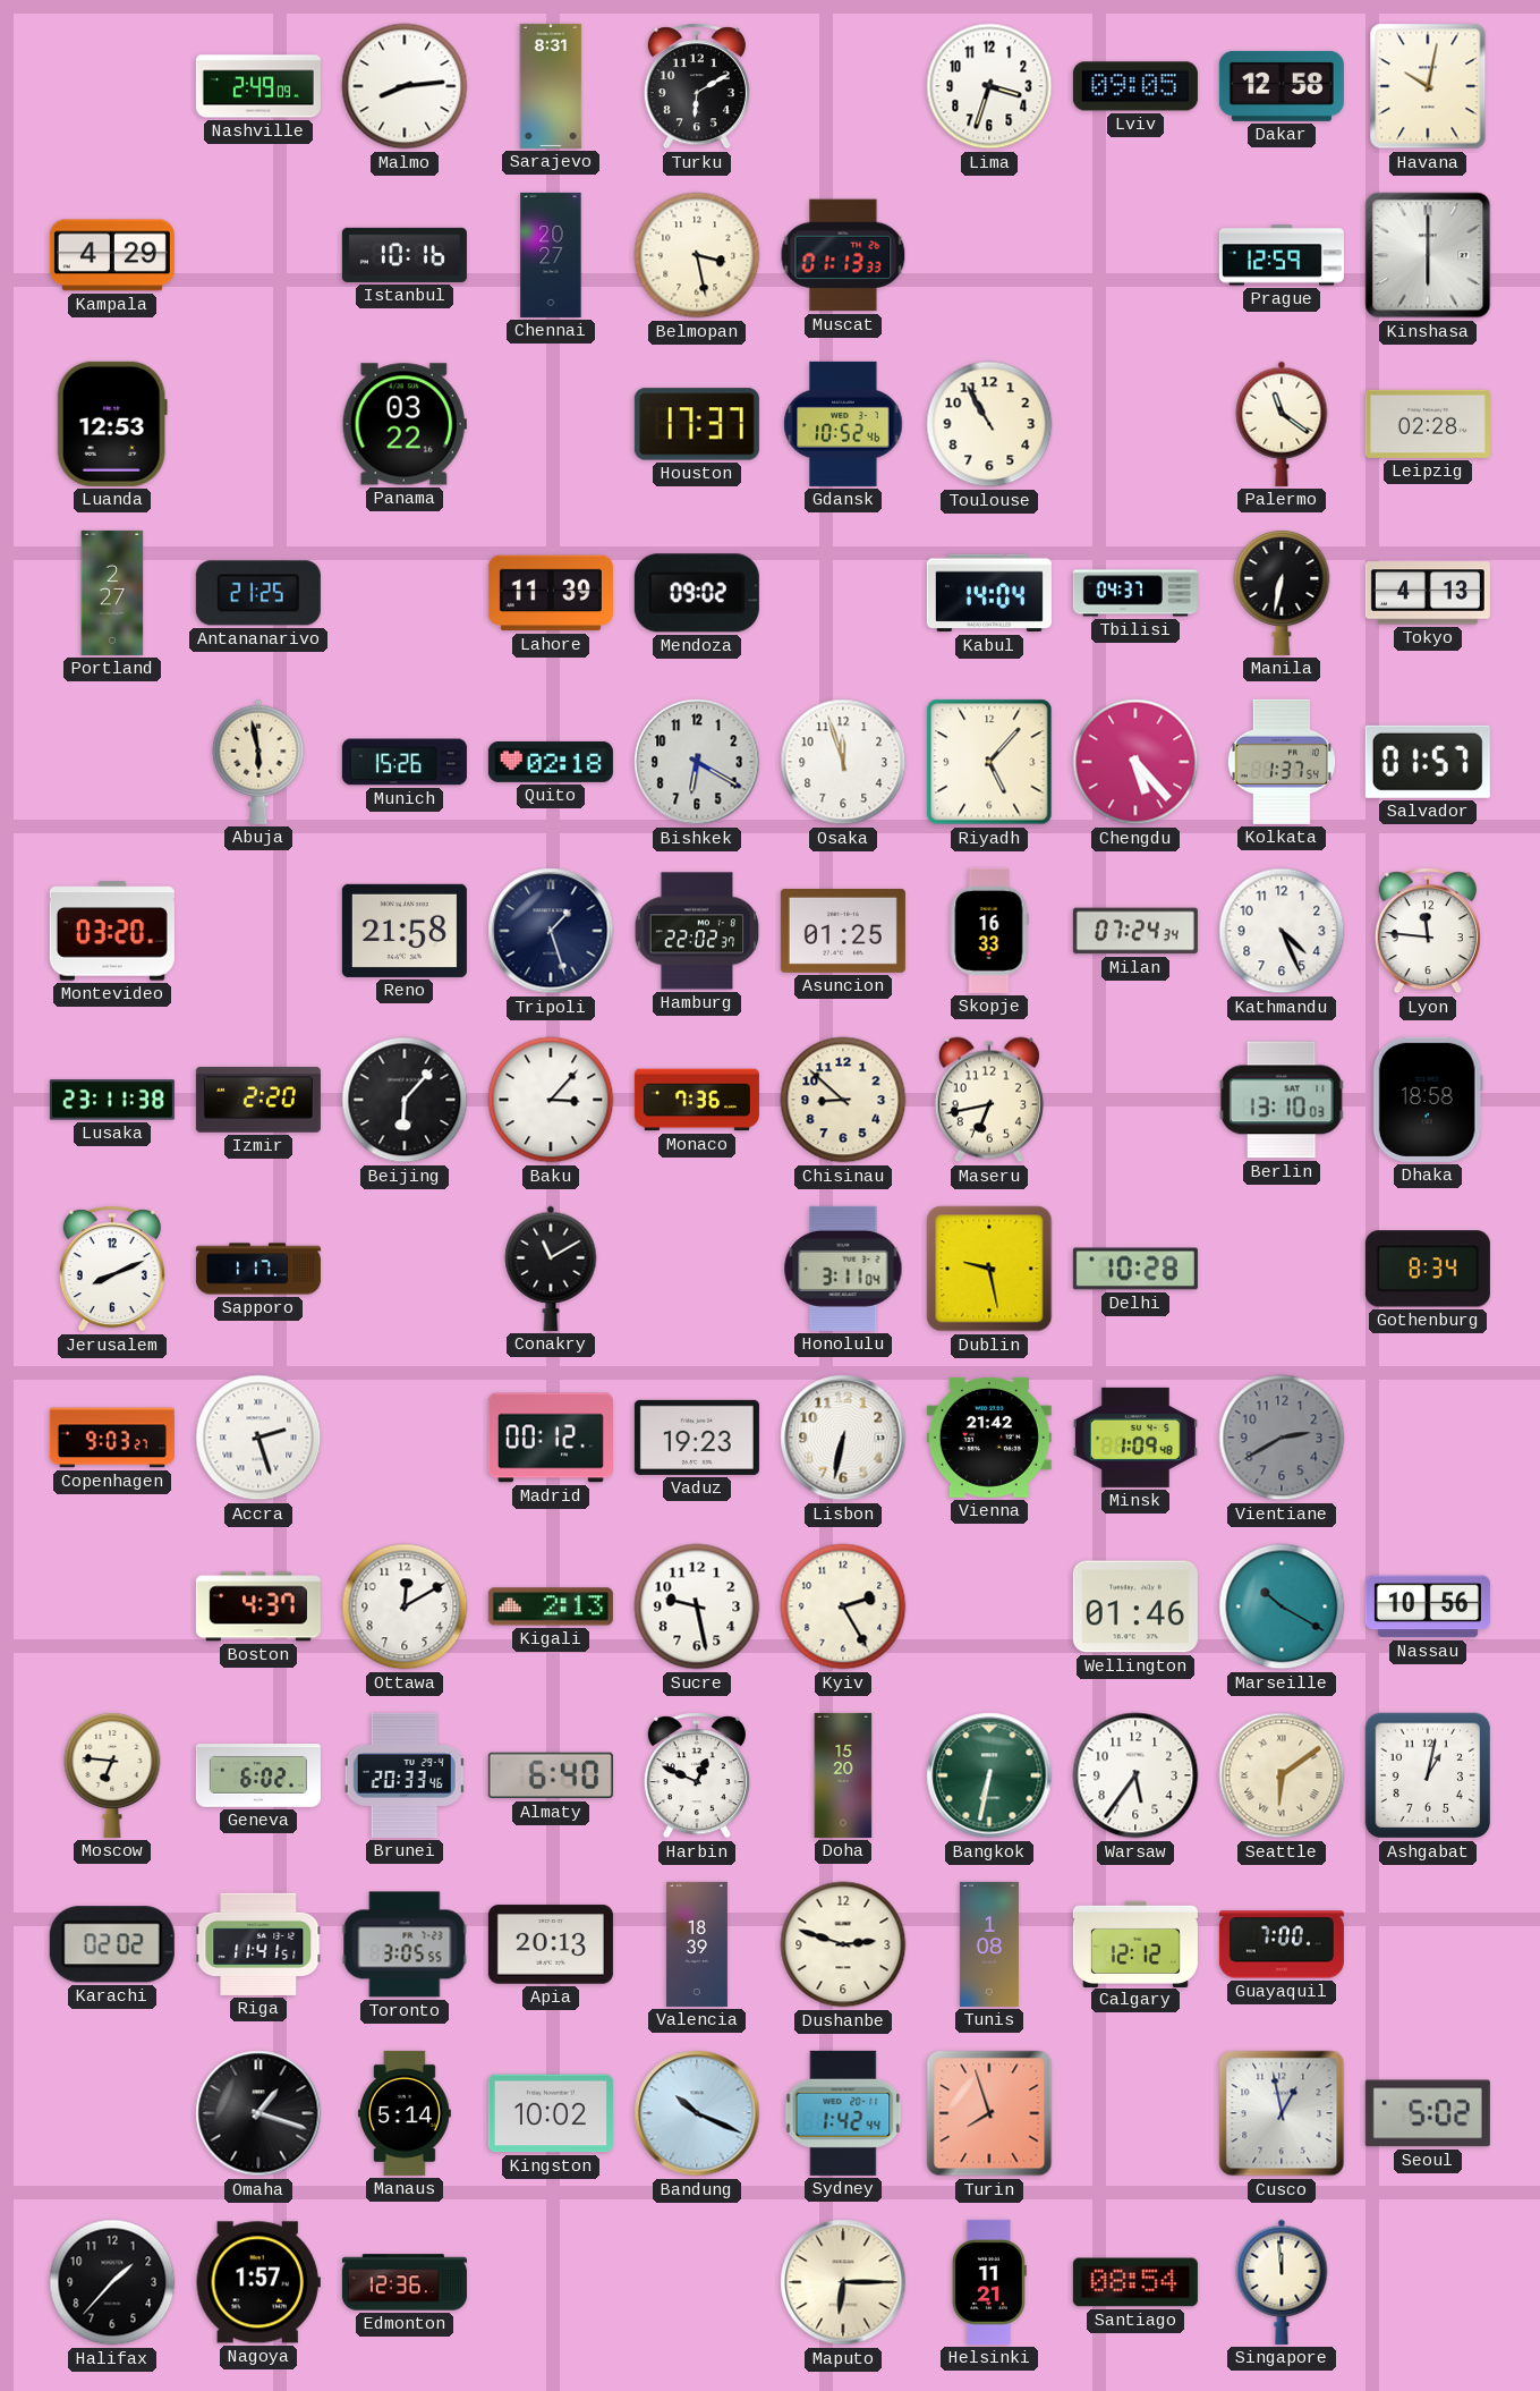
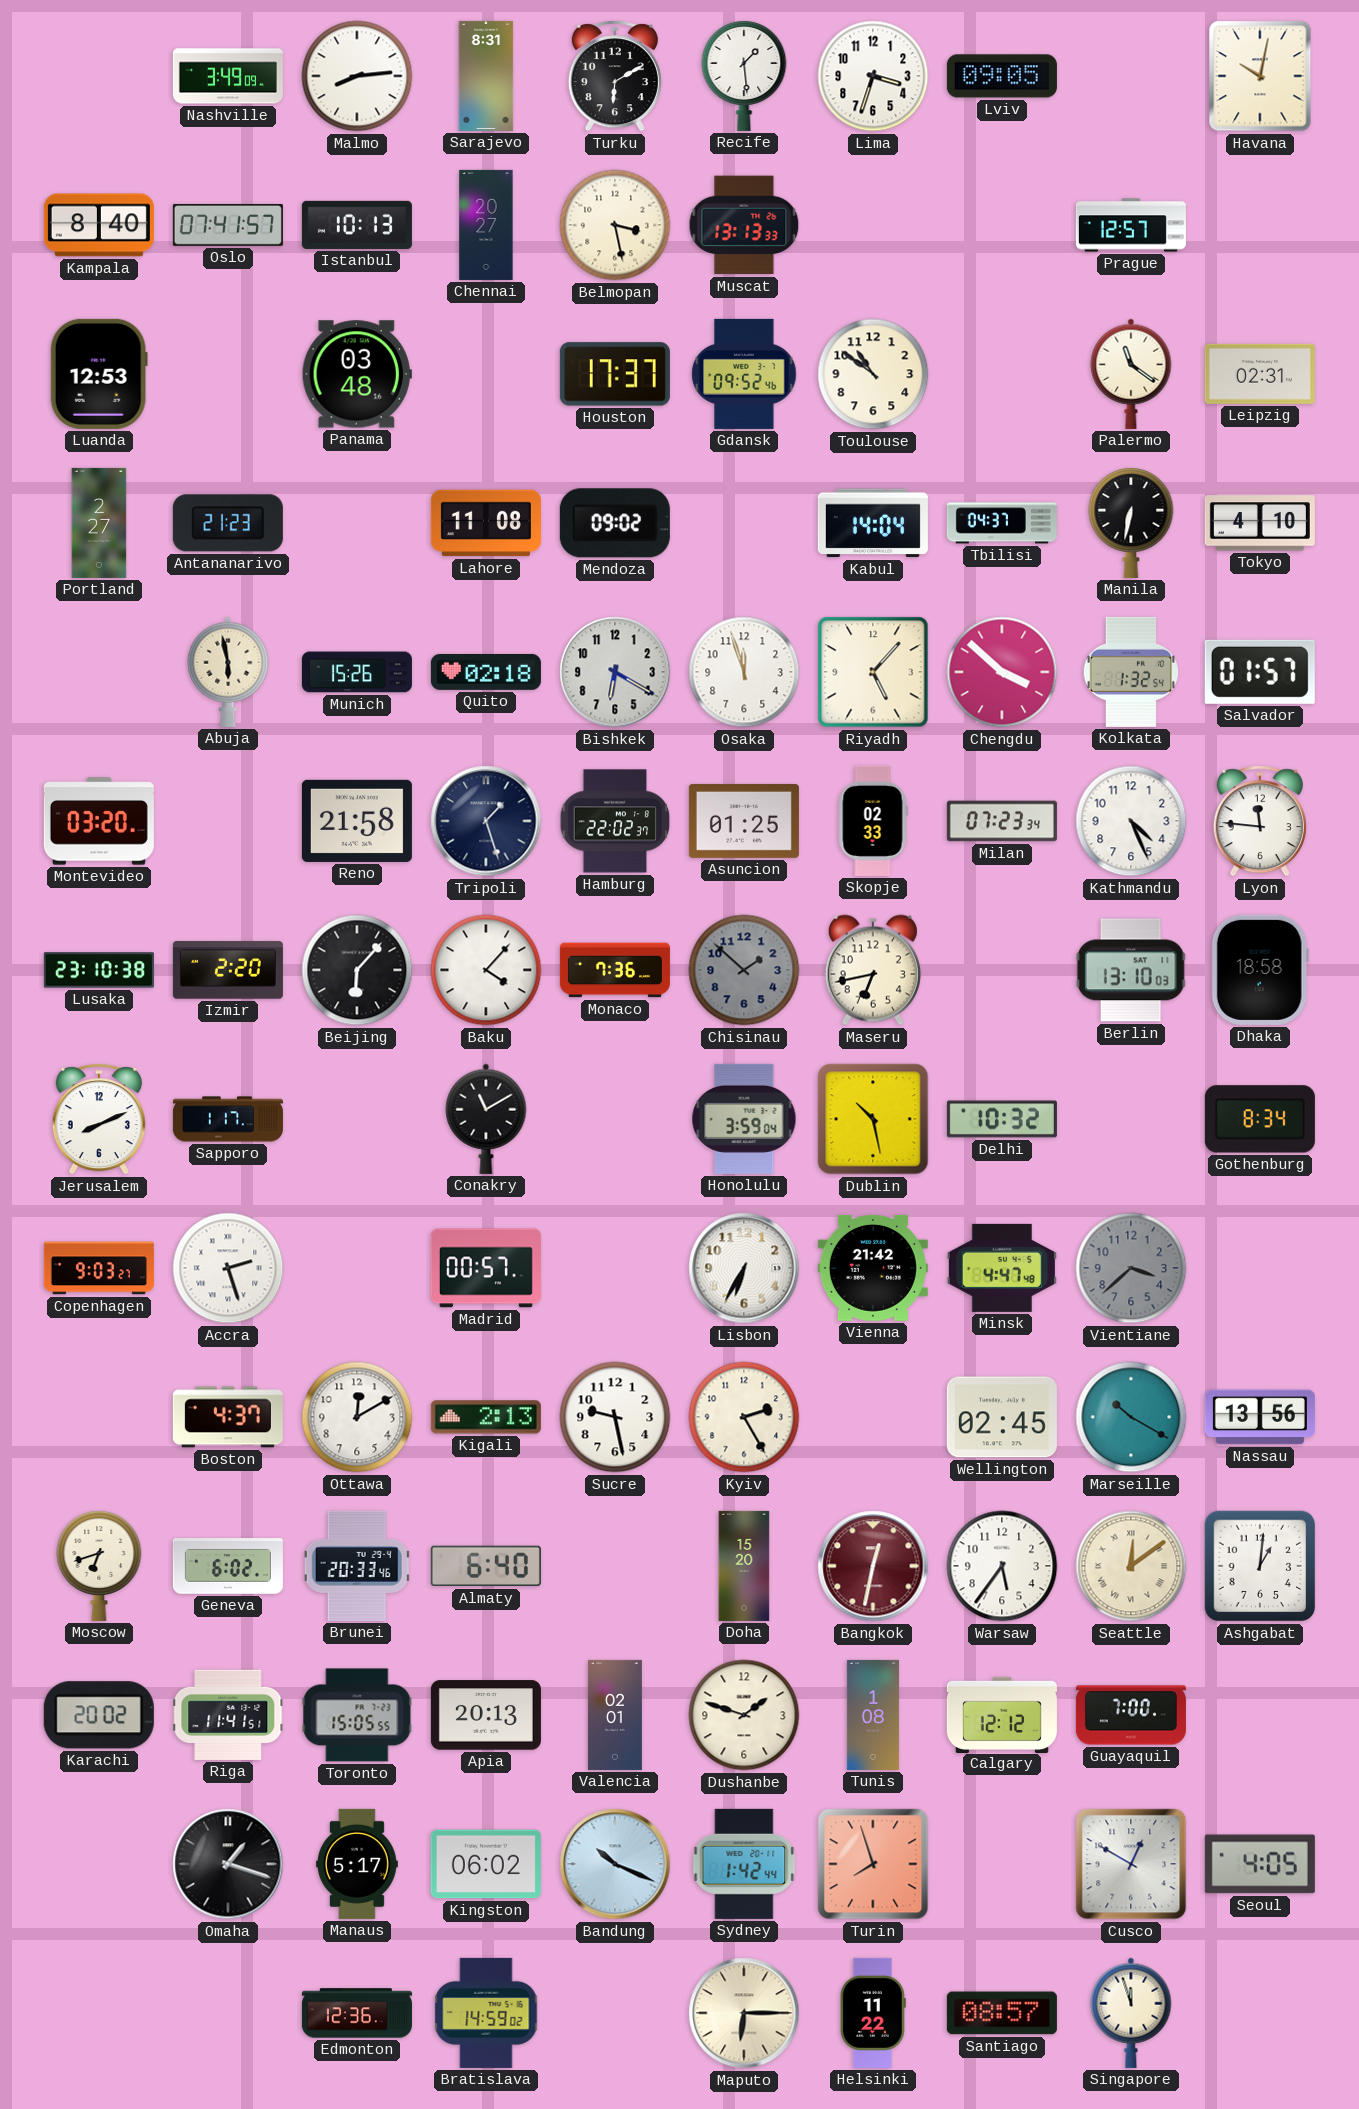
Nashville: 2:49 -> 3:49
Recife: none -> 1:29
Dakar: 12:58 -> none
Kampala: 4:29 -> 8:40
Oslo: none -> 07:41
Istanbul: 10:16 -> 10:13
Muscat: 01:13 -> 13:13
Prague: 12:59 -> 12:57
Kinshasa: 6:00 -> none
Panama: 03:22 -> 03:48
Gdansk: 10:52 -> 09:52
Toulouse: 10:55 -> 10:51
Leipzig: 02:28 -> 02:31
Antananarivo: 21:25 -> 21:23
Lahore: 11:39 -> 11:08
Tokyo: 4:13 -> 4:10
Chengdu: 5:23 -> 3:52
Kolkata: 1:37 -> 1:32
Skopje: 16:33 -> 02:33
Milan: 07:24 -> 07:23
Lusaka: 23:11 -> 23:10
Baku: 3:07 -> 4:07
Chisinau: 8:52 -> 1:52
Chisinau dial: cream -> grey
Honolulu: 3:11 -> 3:59
Dublin: 9:28 -> 10:28
Delhi: 10:28 -> 10:32
Madrid: 00:12 -> 00:57
Vaduz: 19:23 -> none
Lisbon: 6:32 -> 6:35
Minsk: 1:09 -> 4:47
Vientiane: 2:40 -> 3:38
Wellington: 01:46 -> 02:45
Nassau: 10:56 -> 13:56
Moscow: 6:46 -> 6:42
Harbin: 12:49 -> none
Bangkok: 6:32 -> 12:32
Bangkok dial: green -> burgundy
Seattle: 6:09 -> 12:09
Ashgabat: 1:02 -> 1:01
Karachi: 02:02 -> 20:02
Toronto: 3:05 -> 15:05
Valencia: 18:39 -> 02:01
Dushanbe: 2:48 -> 1:48
Manaus: 5:14 -> 5:17
Kingston: 10:02 -> 06:02
Cusco: 12:58 -> 12:50
Seoul: 5:02 -> 4:05
Halifax: 1:37 -> none
Nagoya: 1:57 -> none
Bratislava: none -> 14:59
Helsinki: 11:21 -> 11:22
Santiago: 08:54 -> 08:57
Singapore: 11:59 -> 11:57
